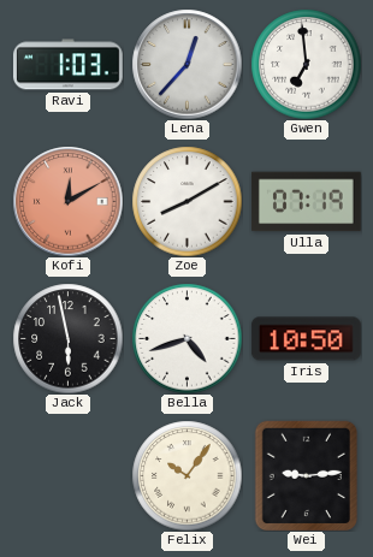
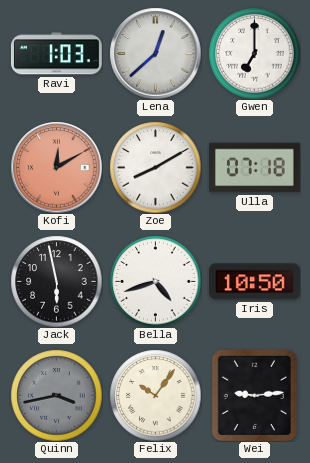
Lena: 12:37 -> 12:38
Gwen: 6:59 -> 7:00
Ulla: 07:19 -> 07:18
Quinn: none -> 3:43
